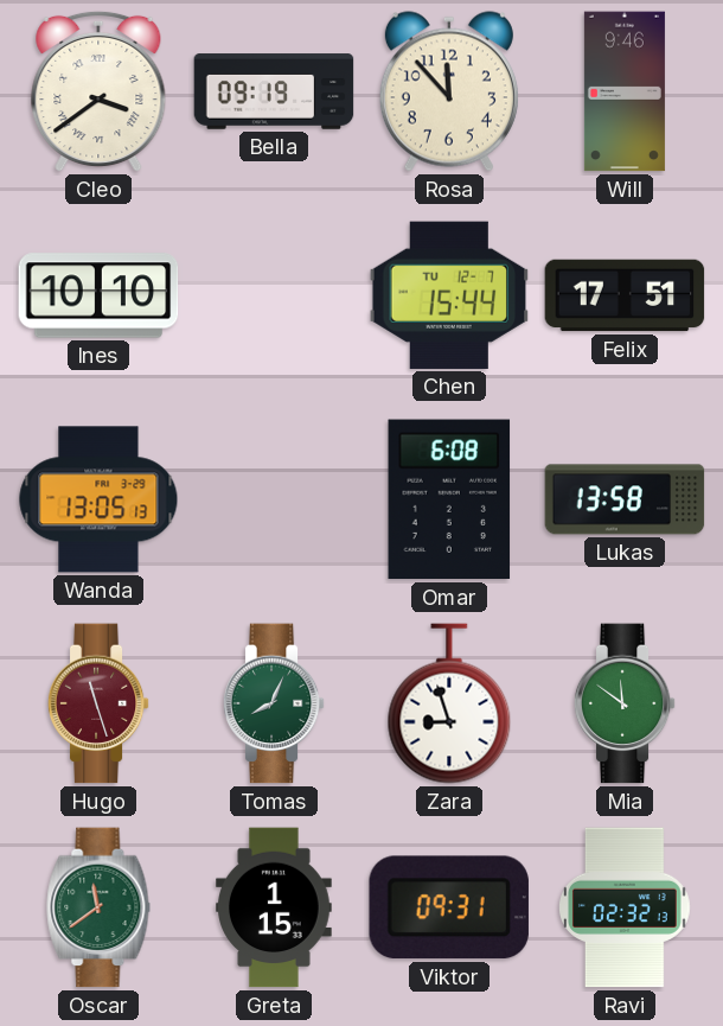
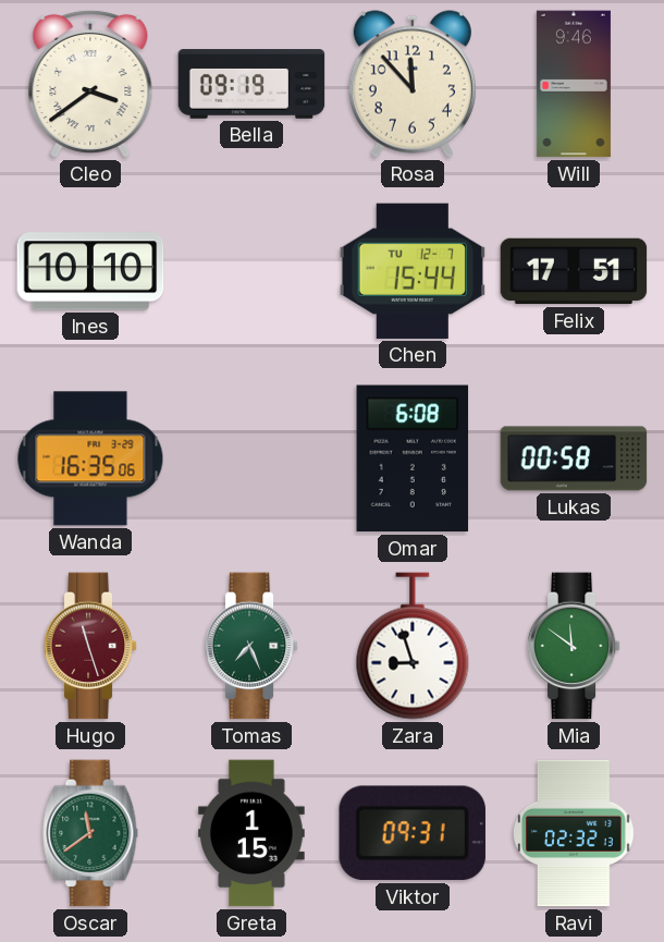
Wanda: 13:05 -> 16:35
Lukas: 13:58 -> 00:58
Tomas: 8:04 -> 7:26
